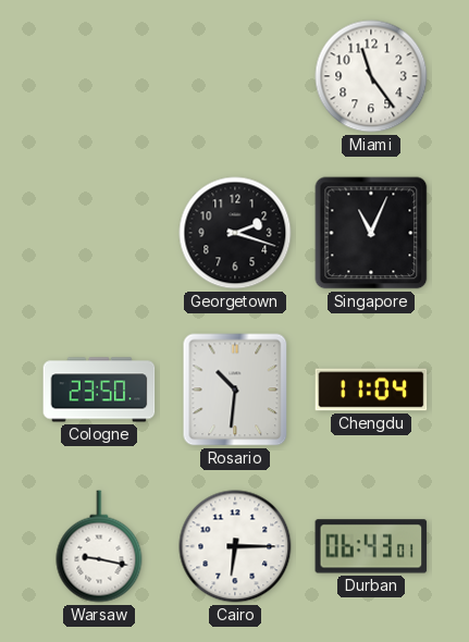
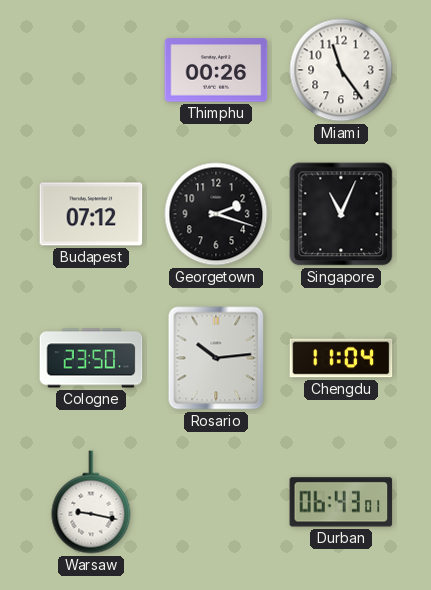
Thimphu: none -> 00:26
Budapest: none -> 07:12
Rosario: 10:31 -> 10:14
Cairo: 6:15 -> none
